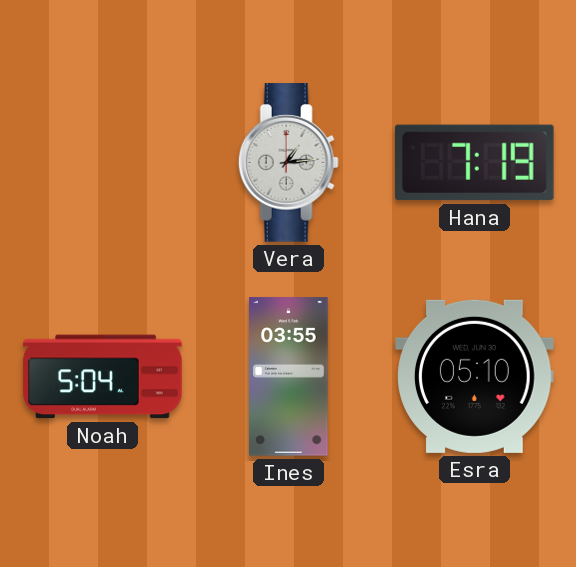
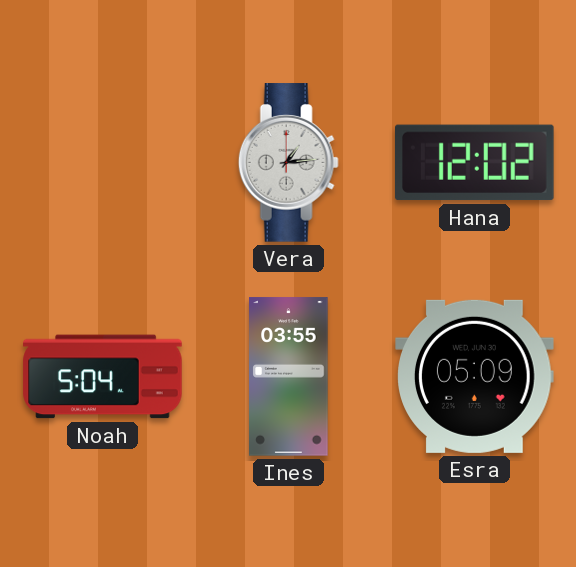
Hana: 7:19 -> 12:02
Esra: 05:10 -> 05:09
